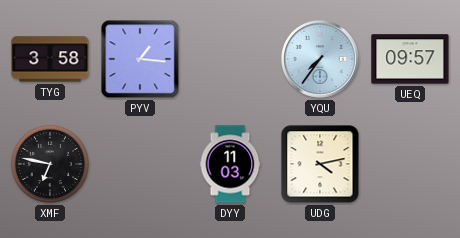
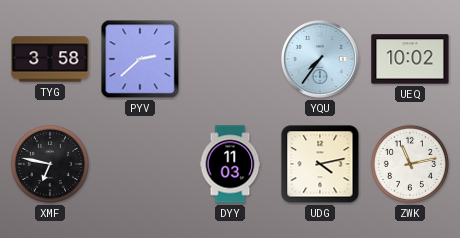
PYV: 1:16 -> 2:38
UEQ: 09:57 -> 10:02
ZWK: none -> 11:13
